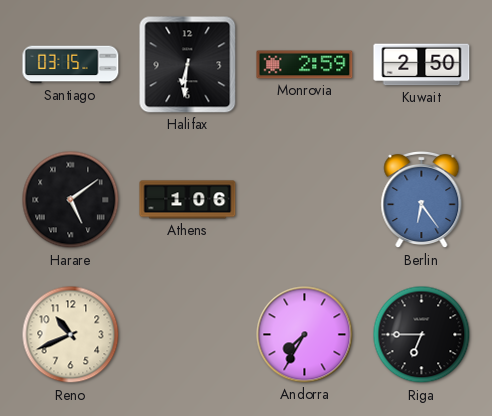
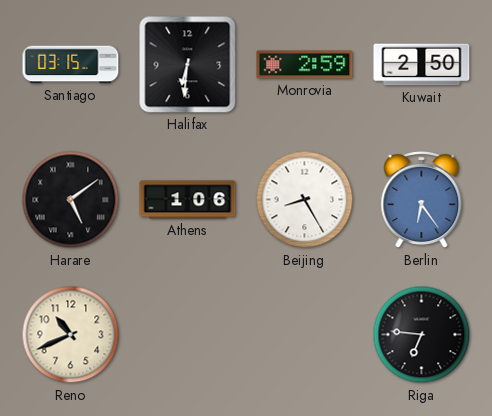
Beijing: none -> 8:25
Andorra: 7:35 -> none
Riga: 6:45 -> 6:46
